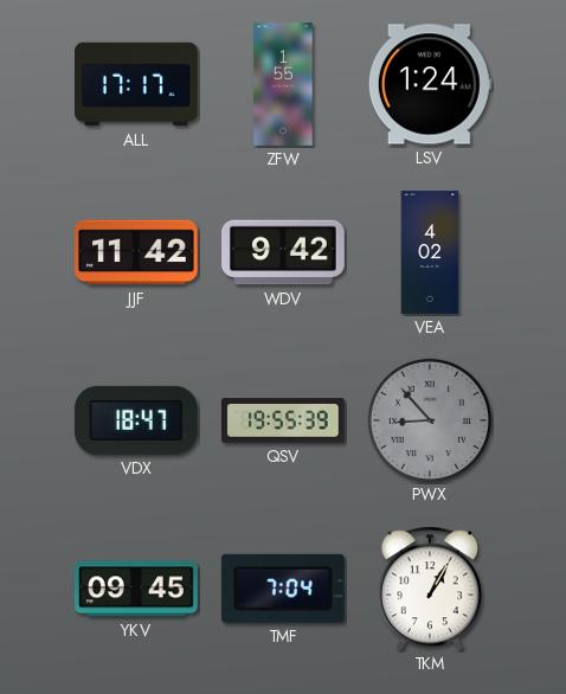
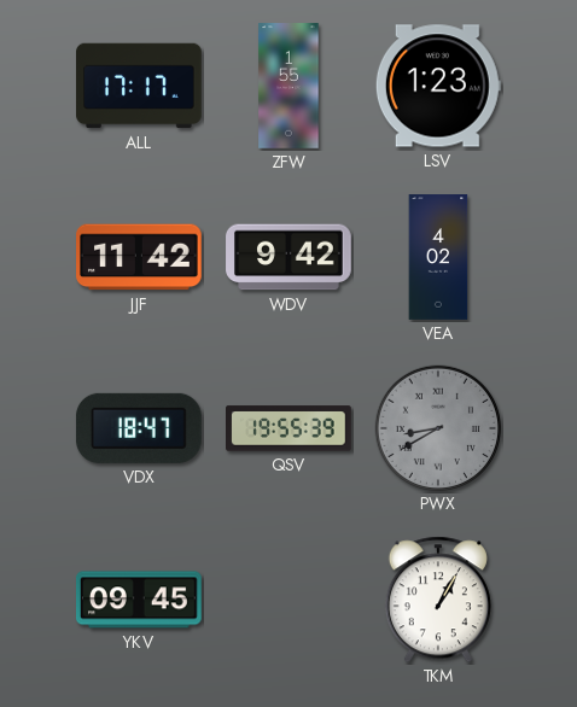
LSV: 1:24 -> 1:23
PWX: 8:53 -> 8:40
TMF: 7:04 -> none
